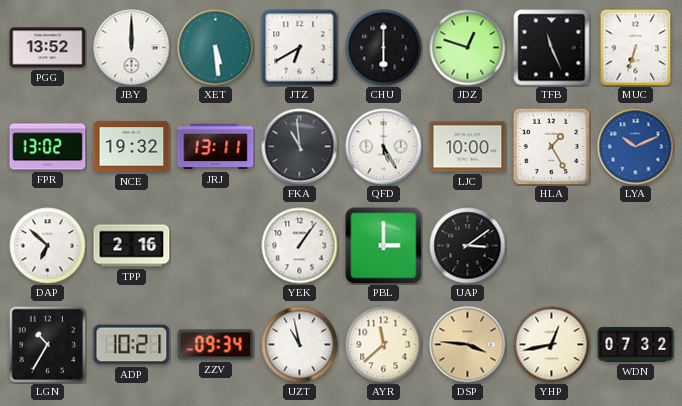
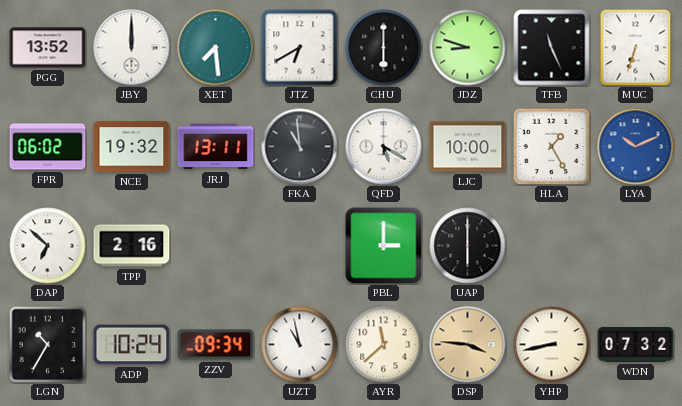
XET: 5:29 -> 7:29
JDZ: 12:48 -> 8:48
FPR: 13:02 -> 06:02
QFD: 5:25 -> 5:20
YEK: 1:06 -> none
UAP: 3:09 -> 6:00
ADP: 10:21 -> 10:24
YHP: 12:43 -> 8:43
